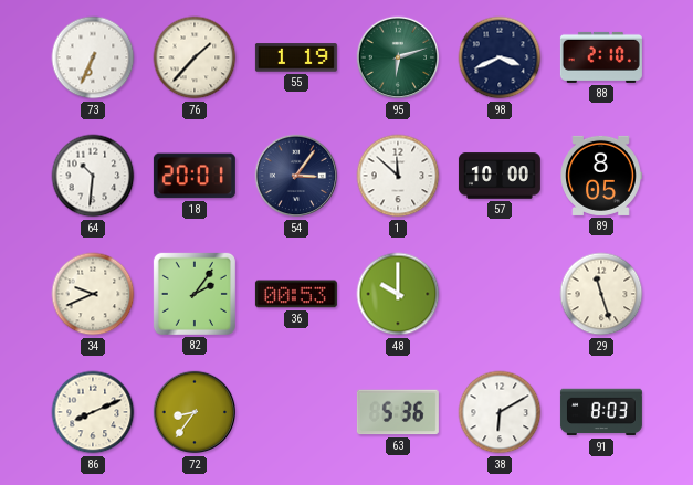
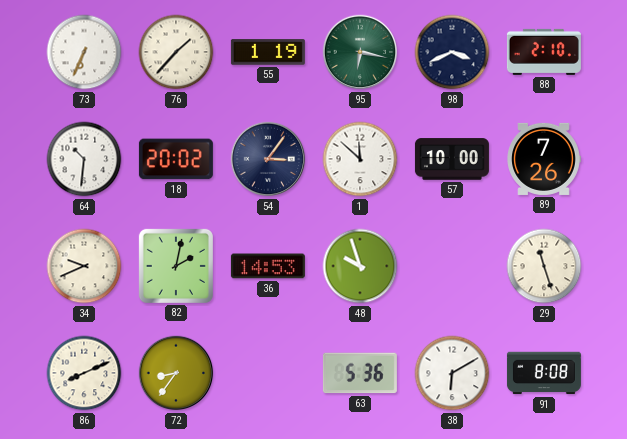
95: 6:12 -> 6:17
18: 20:01 -> 20:02
89: 8:05 -> 7:26
82: 2:06 -> 2:02
36: 00:53 -> 14:53
48: 10:00 -> 9:57
91: 8:03 -> 8:08
